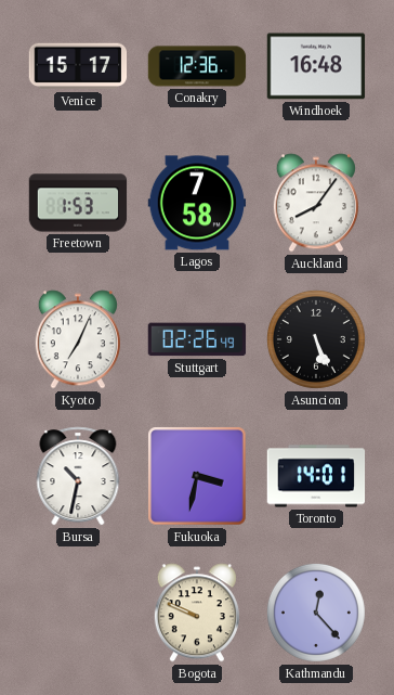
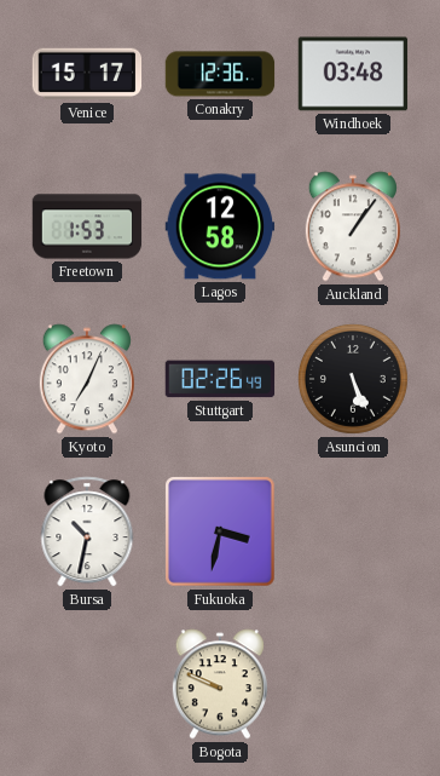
Windhoek: 16:48 -> 03:48
Lagos: 7:58 -> 12:58
Auckland: 8:06 -> 1:06
Toronto: 14:01 -> none
Kathmandu: 12:23 -> none
